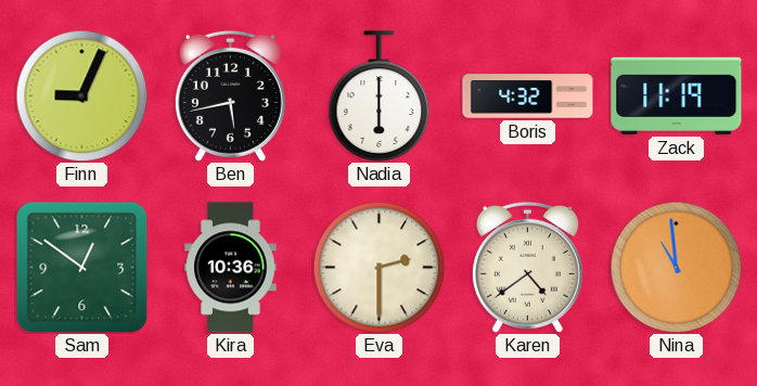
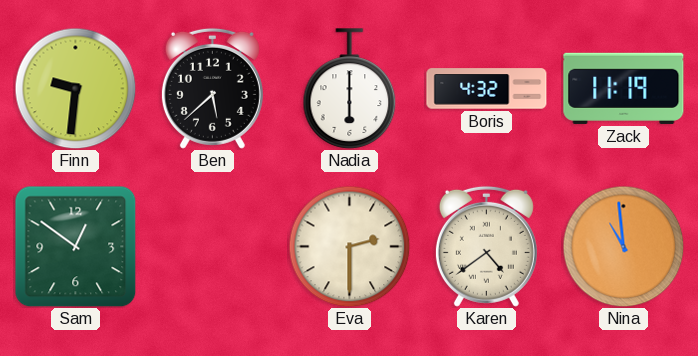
Finn: 9:04 -> 9:31
Ben: 5:43 -> 5:38
Kira: 10:36 -> none
